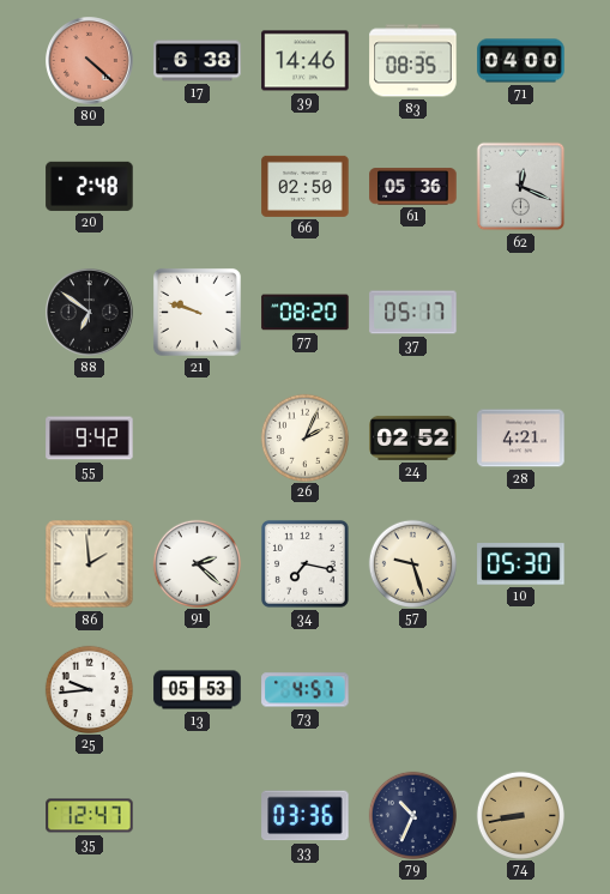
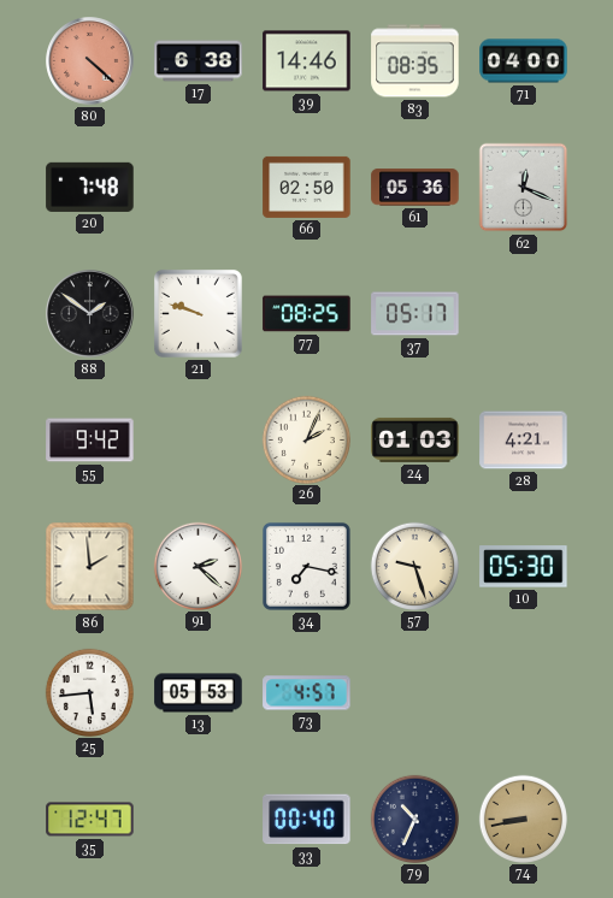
20: 2:48 -> 7:48
88: 6:51 -> 1:51
77: 08:20 -> 08:25
24: 02:52 -> 01:03
25: 9:44 -> 5:44
33: 03:36 -> 00:40
